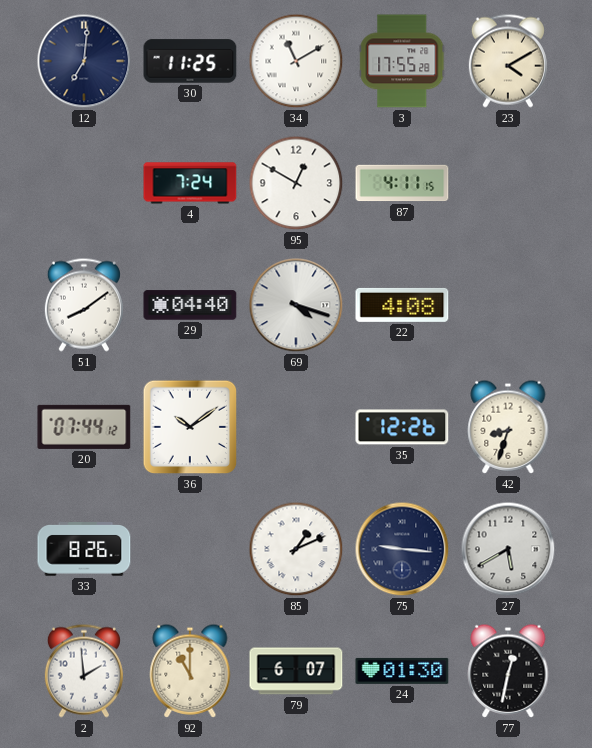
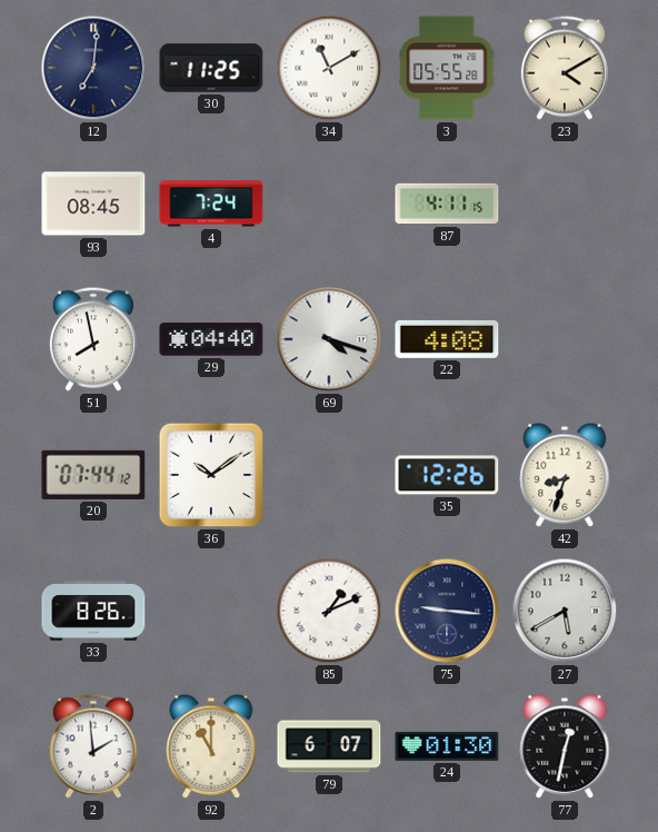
3: 17:55 -> 05:55
93: none -> 08:45
95: 12:50 -> none
51: 8:09 -> 7:58
